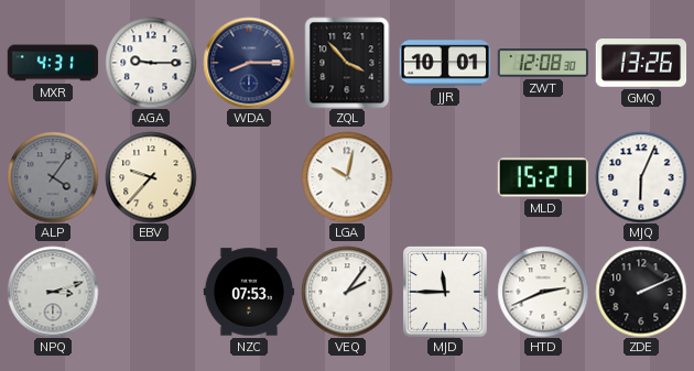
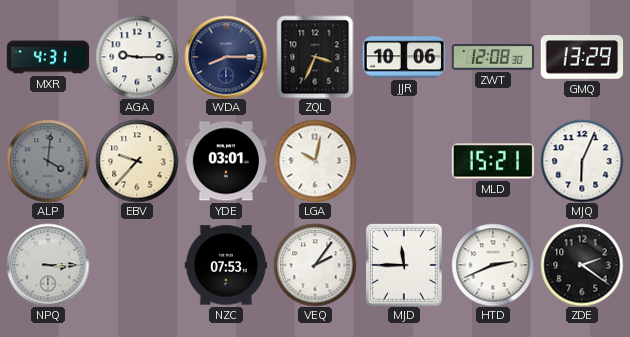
ZQL: 3:53 -> 3:34
JJR: 10:01 -> 10:06
GMQ: 13:26 -> 13:29
ALP: 4:06 -> 4:01
YDE: none -> 03:01
NPQ: 3:12 -> 3:15
ZDE: 2:11 -> 2:21
